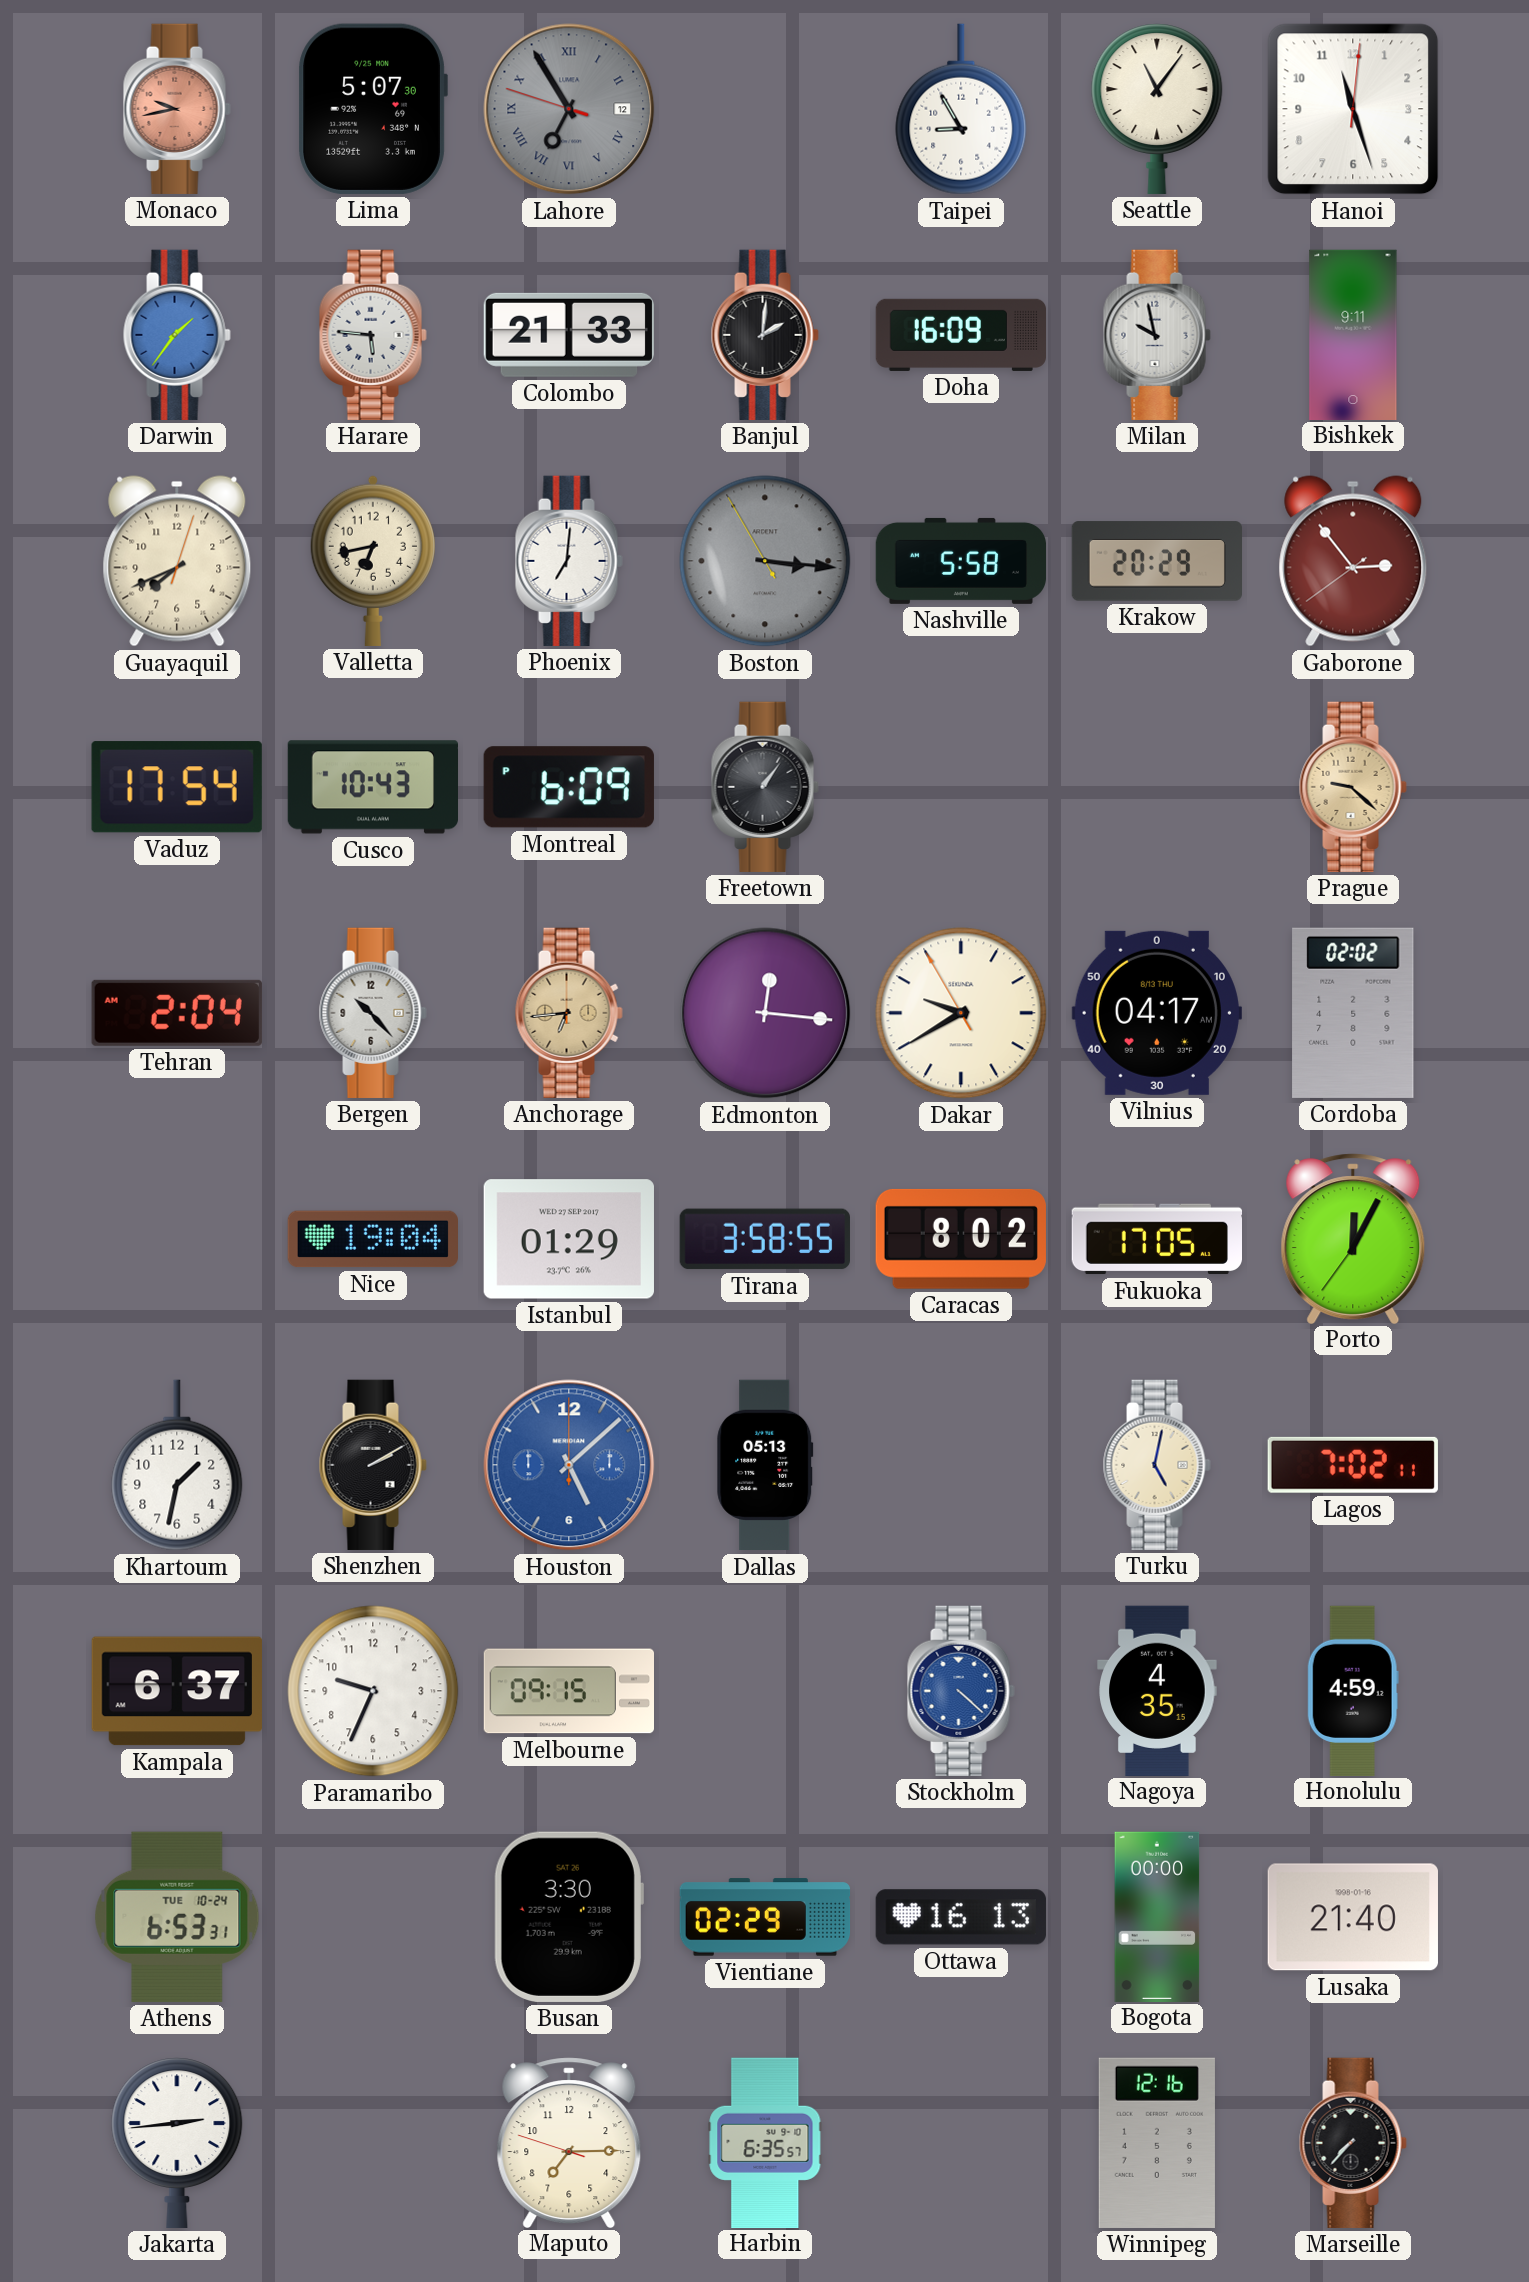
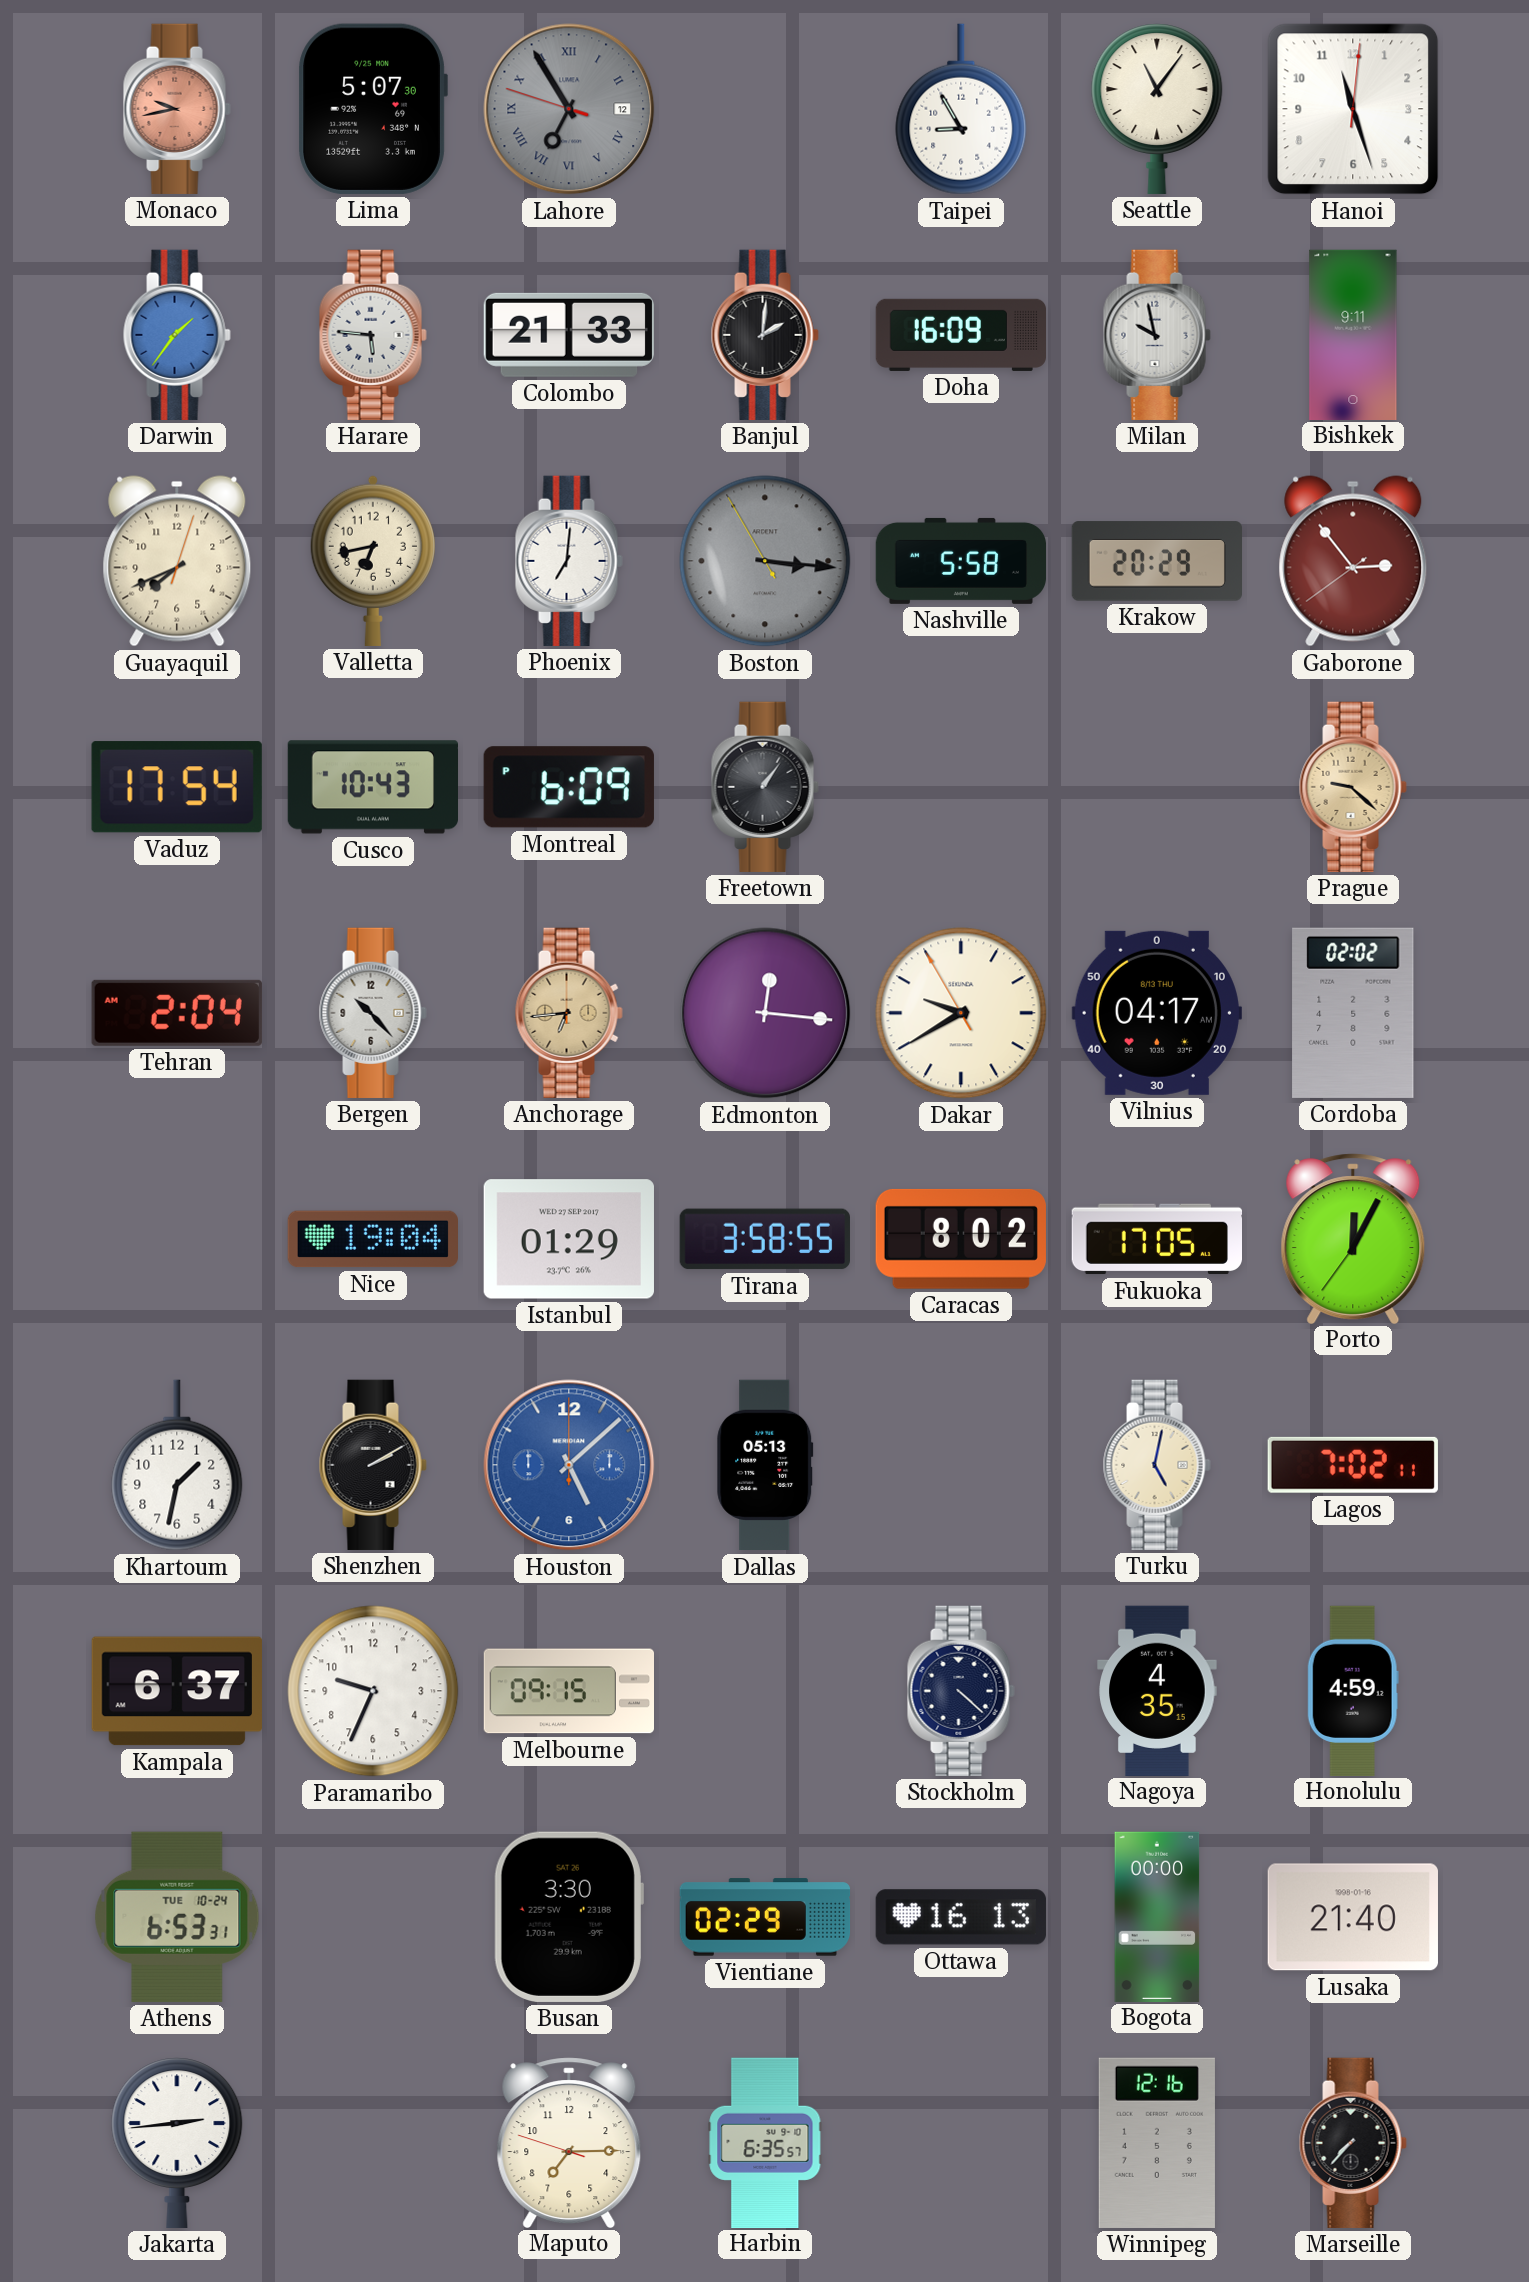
Stockholm dial: blue -> navy
